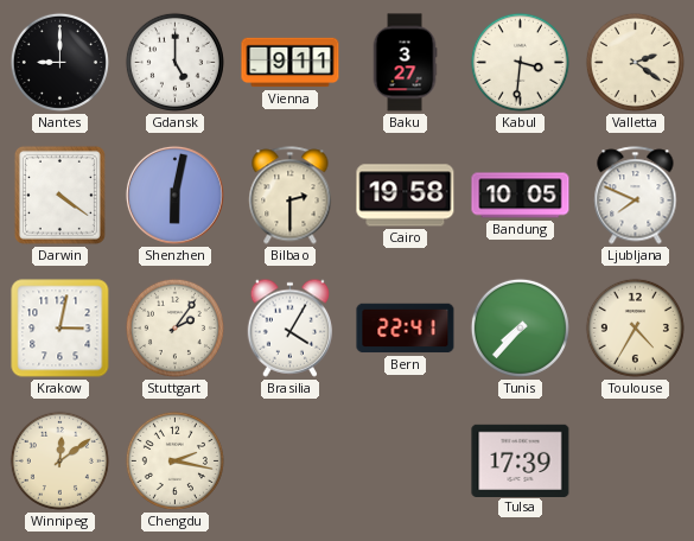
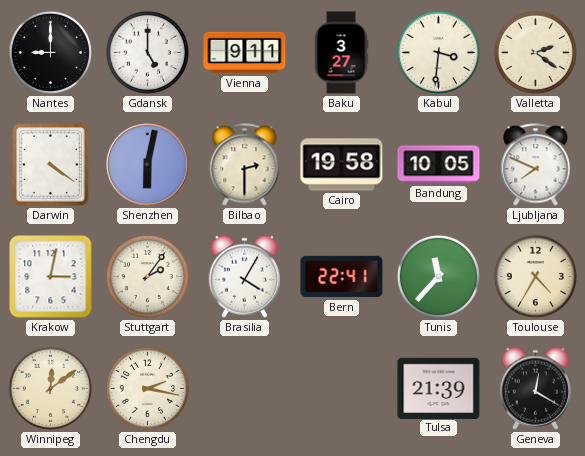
Tunis: 7:37 -> 11:37
Tulsa: 17:39 -> 21:39
Geneva: none -> 12:20
